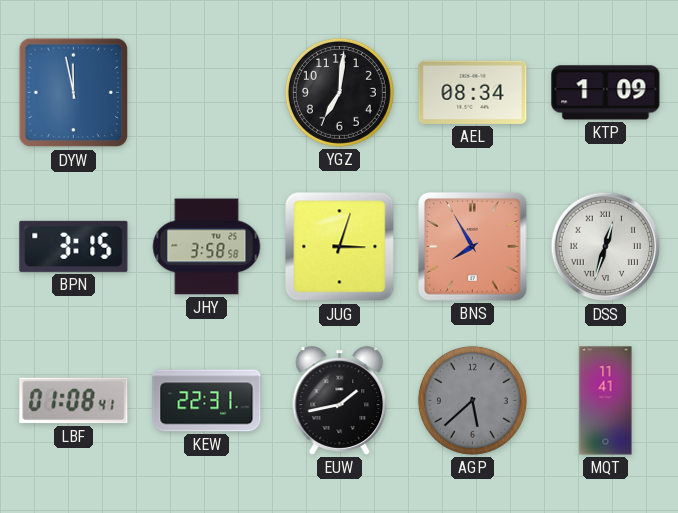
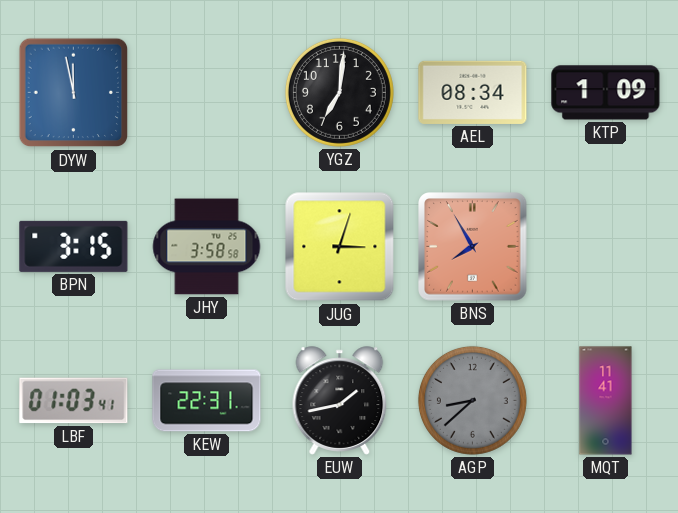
DSS: 12:33 -> none
LBF: 01:08 -> 01:03
AGP: 5:38 -> 8:38
